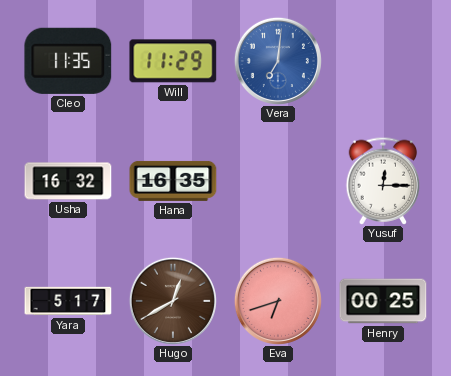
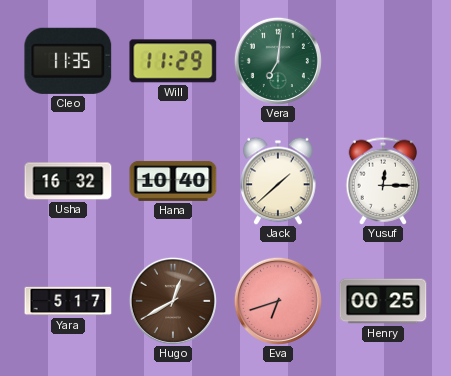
Vera dial: blue -> green
Hana: 16:35 -> 10:40
Jack: none -> 1:38
